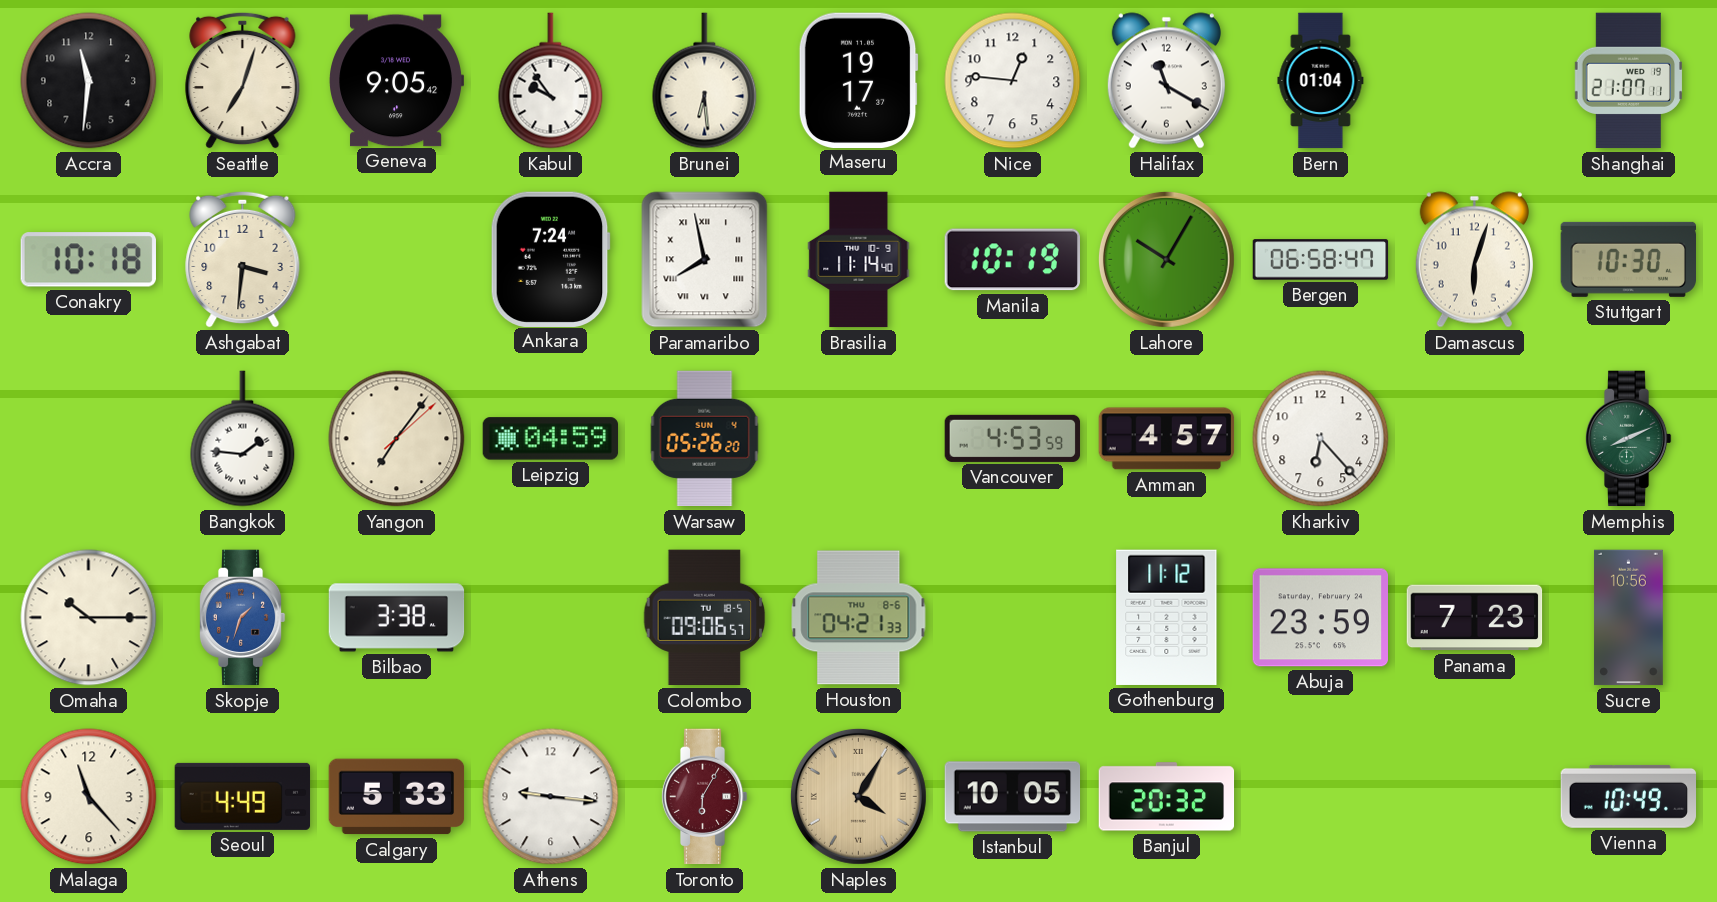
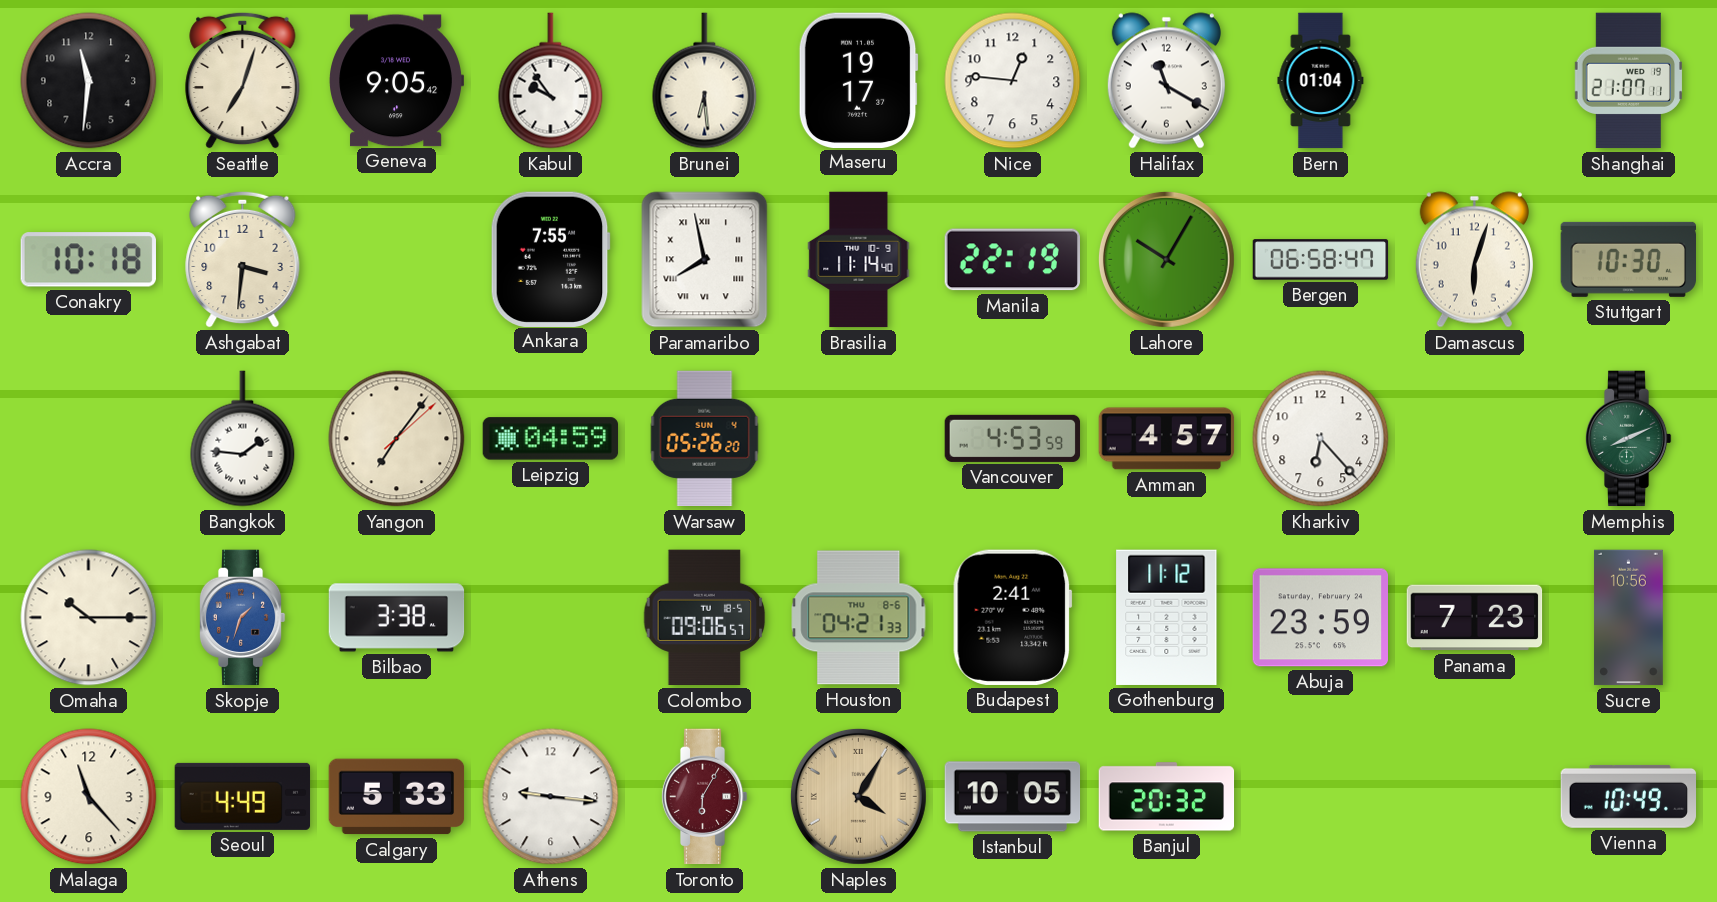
Ankara: 7:24 -> 7:55
Manila: 10:19 -> 22:19
Budapest: none -> 2:41
